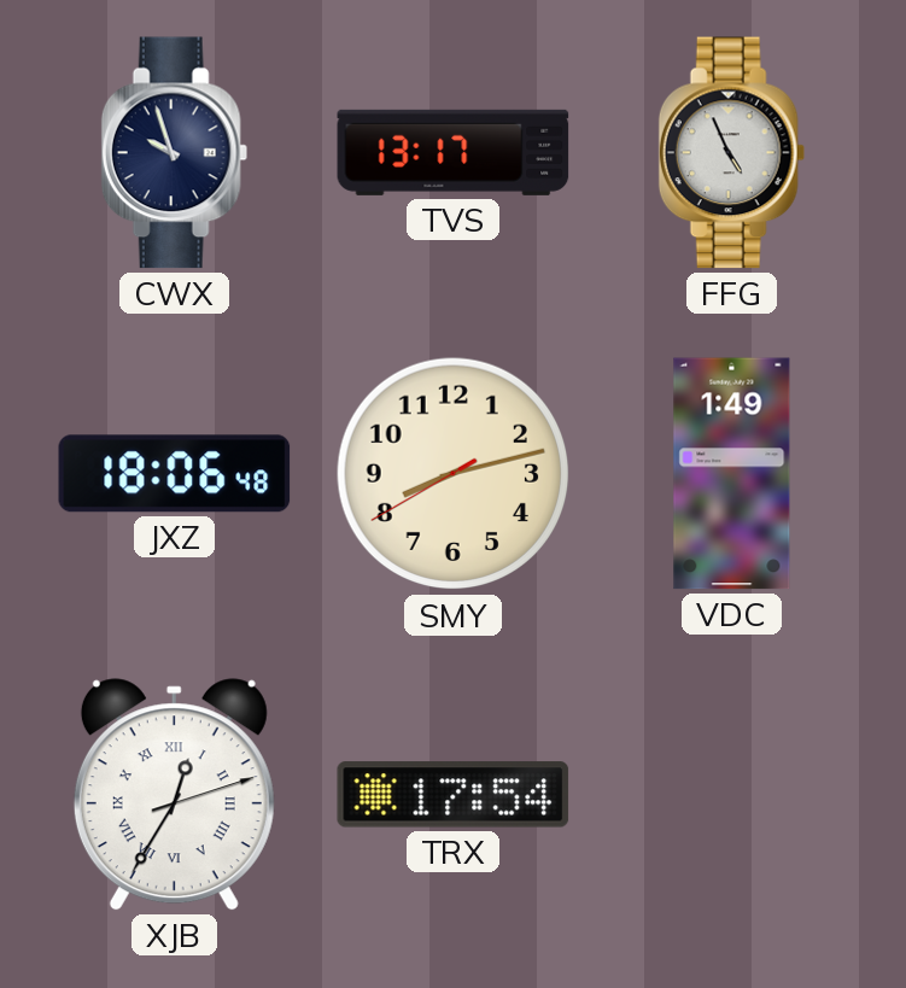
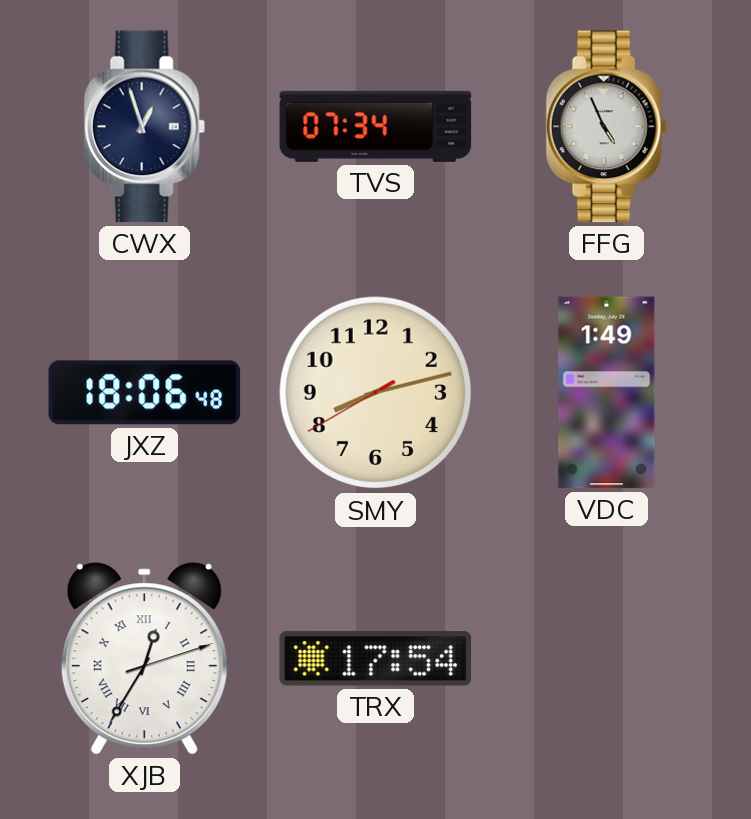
CWX: 9:57 -> 12:57
TVS: 13:17 -> 07:34
